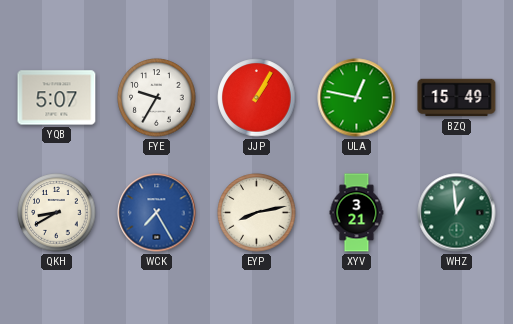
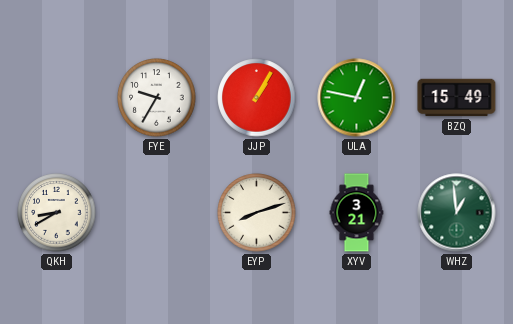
YQB: 5:07 -> none
WCK: 7:25 -> none
EYP: 8:13 -> 8:12
